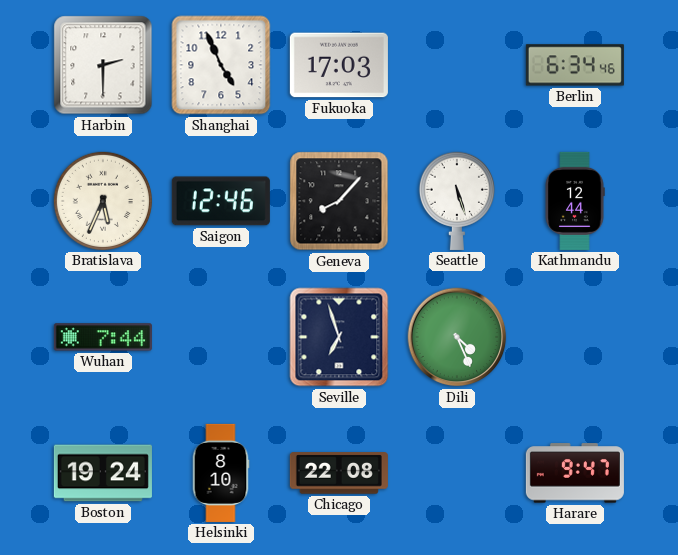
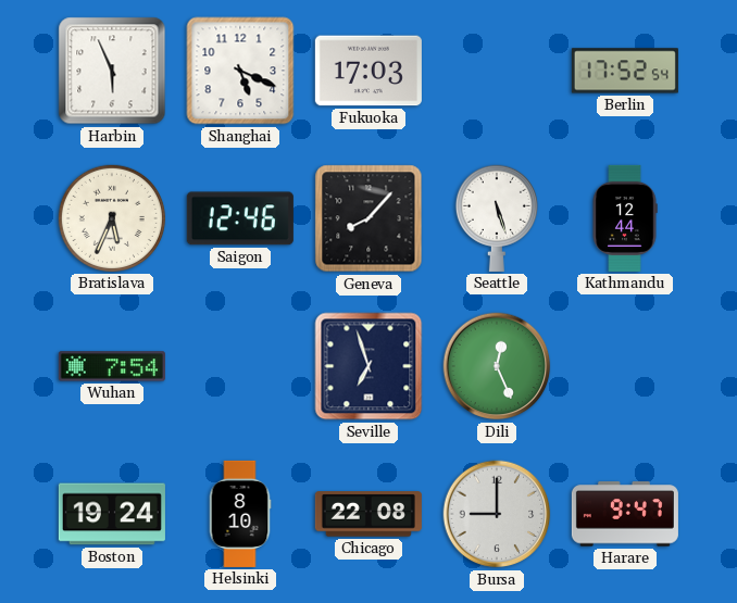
Harbin: 2:30 -> 5:56
Shanghai: 4:56 -> 5:19
Berlin: 6:34 -> 17:52
Wuhan: 7:44 -> 7:54
Dili: 4:26 -> 12:26
Bursa: none -> 9:00
